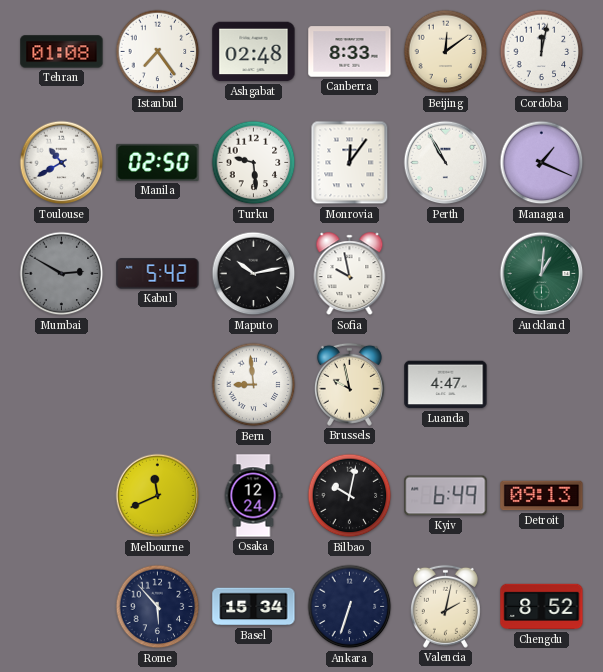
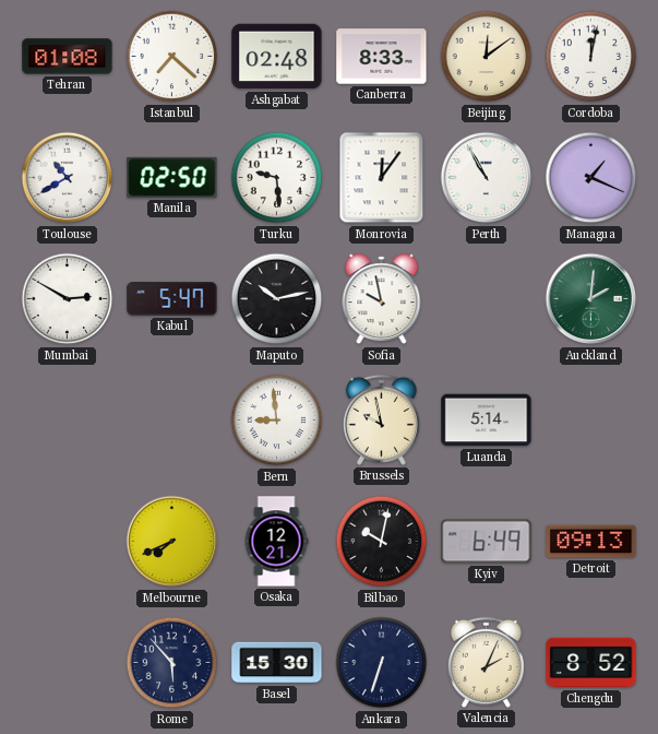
Istanbul: 7:24 -> 7:22
Mumbai dial: grey -> white
Kabul: 5:42 -> 5:47
Auckland: 1:01 -> 2:01
Luanda: 4:47 -> 5:14
Melbourne: 11:41 -> 7:41
Osaka: 12:24 -> 12:21
Basel: 15:34 -> 15:30
Valencia: 2:02 -> 2:04
